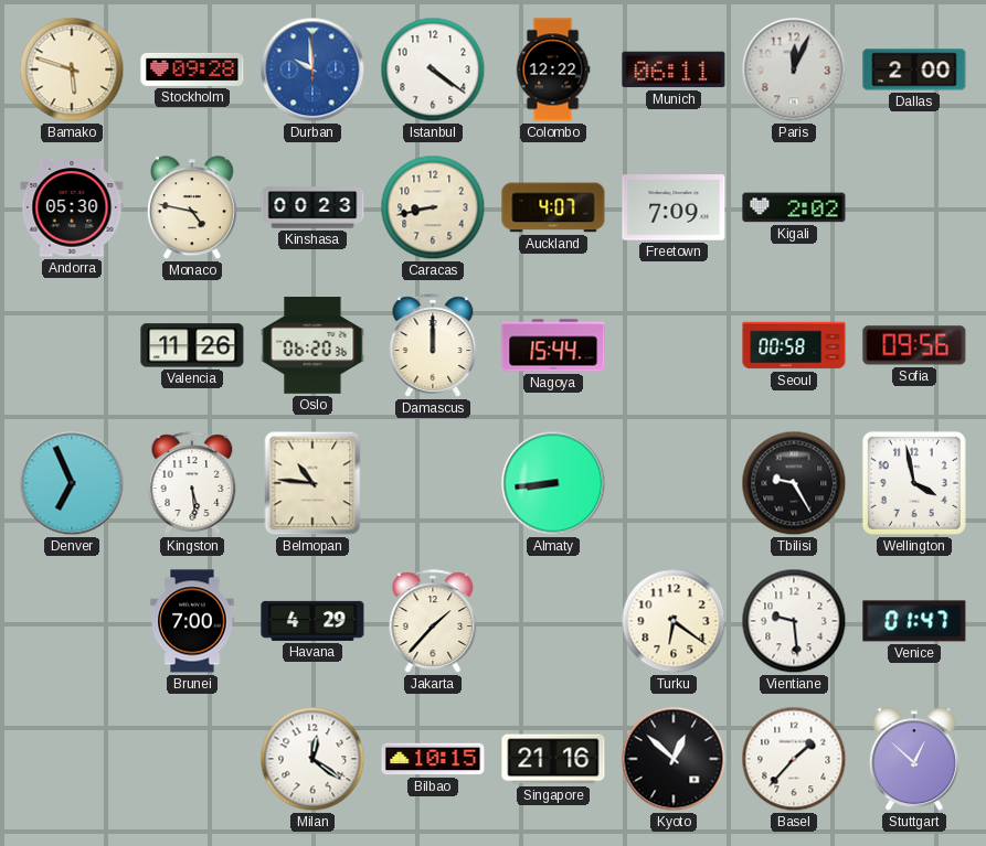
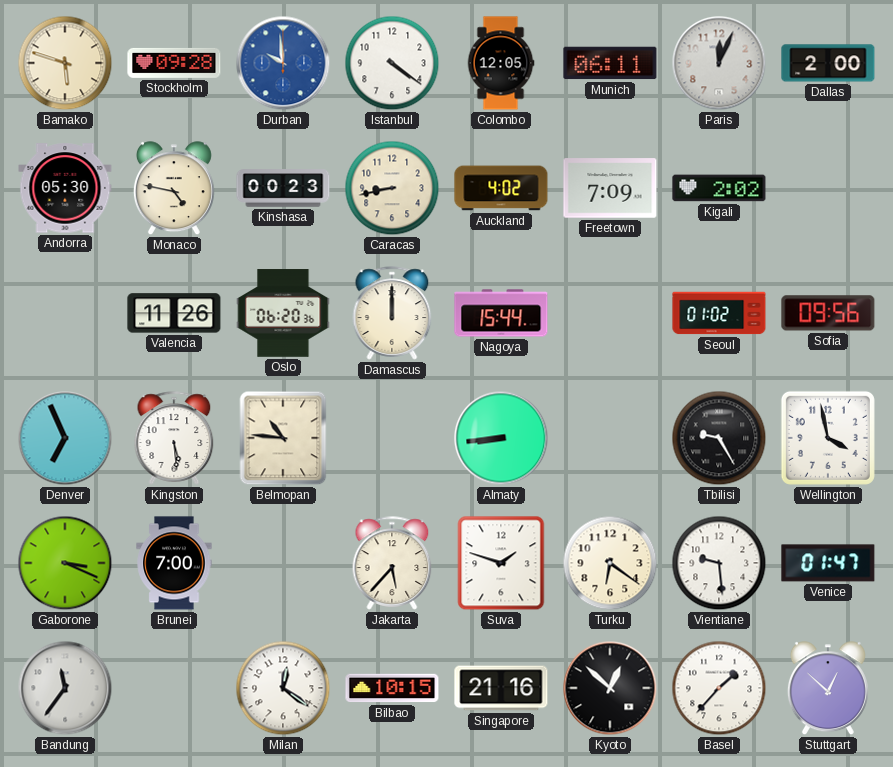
Colombo: 12:22 -> 12:05
Auckland: 4:07 -> 4:02
Seoul: 00:58 -> 01:02
Gaborone: none -> 3:19
Havana: 4:29 -> none
Jakarta: 1:37 -> 5:37
Suva: none -> 1:48
Bandung: none -> 11:36
